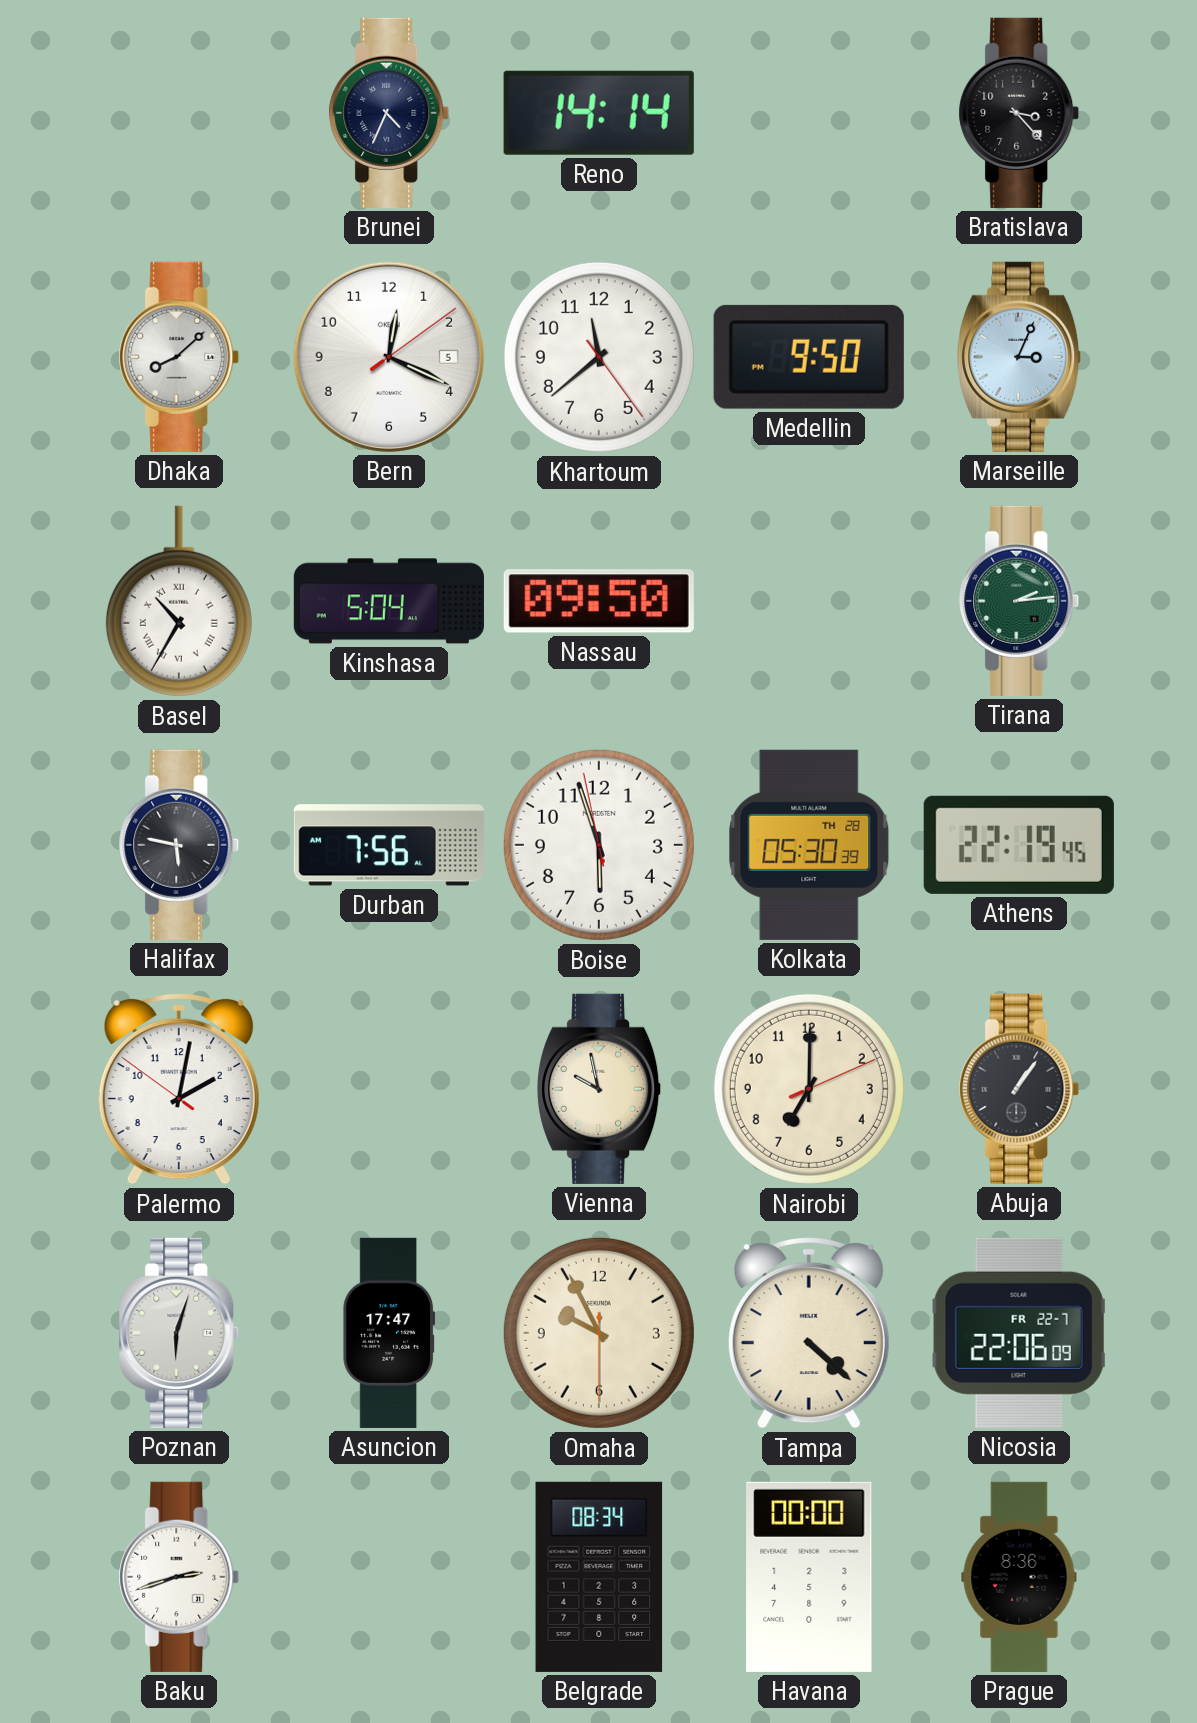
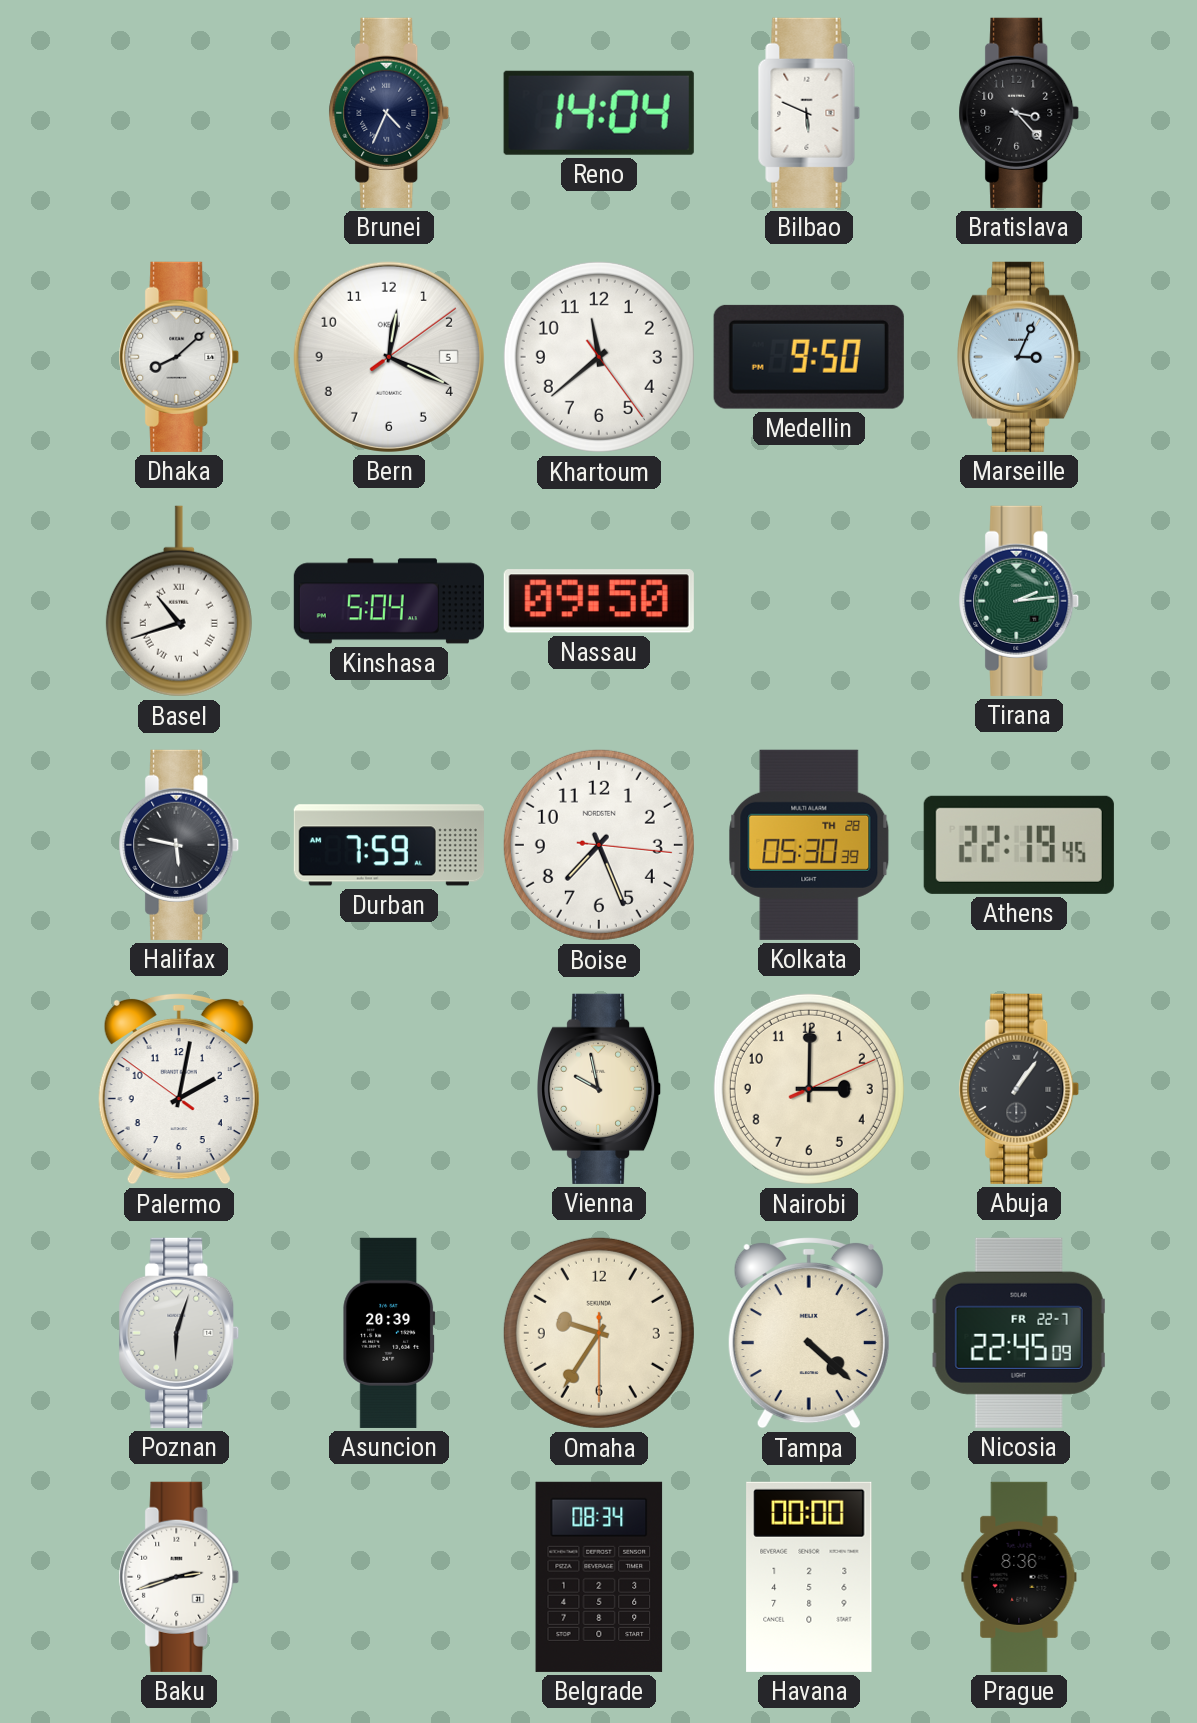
Reno: 14:14 -> 14:04
Bilbao: none -> 5:49
Basel: 10:35 -> 10:42
Durban: 7:56 -> 7:59
Boise: 5:56 -> 7:26
Nairobi: 7:00 -> 3:00
Asuncion: 17:47 -> 20:39
Omaha: 9:55 -> 9:35
Nicosia: 22:06 -> 22:45
